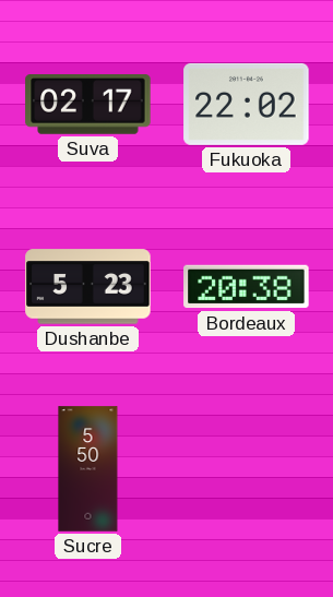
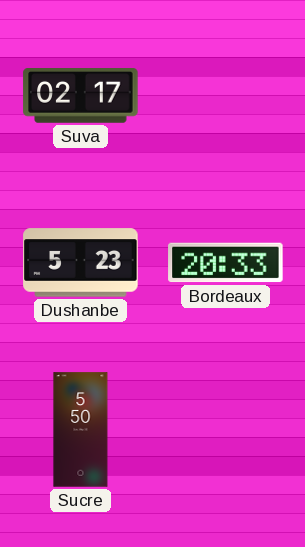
Fukuoka: 22:02 -> none
Bordeaux: 20:38 -> 20:33
